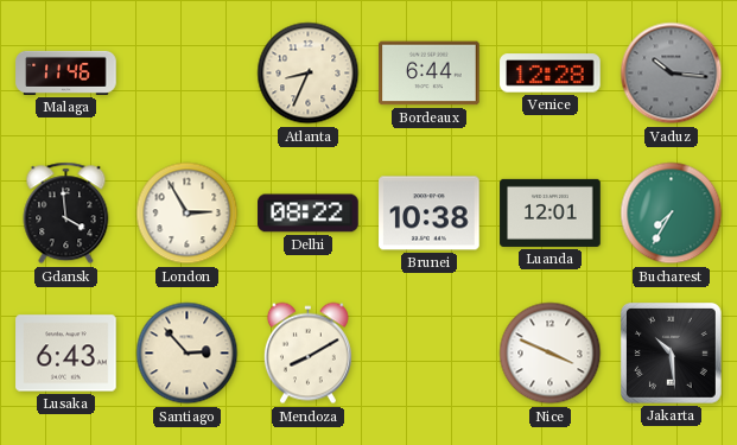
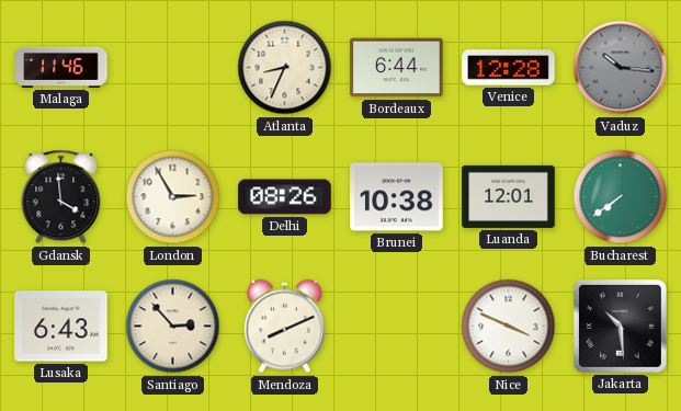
Delhi: 08:22 -> 08:26
Bucharest: 7:35 -> 7:39
Mendoza: 8:10 -> 8:11
